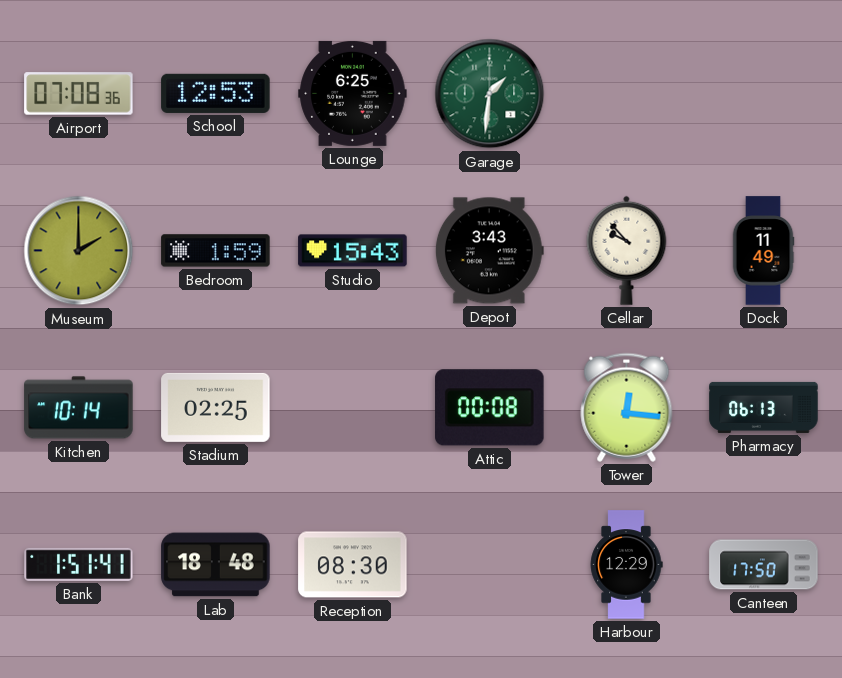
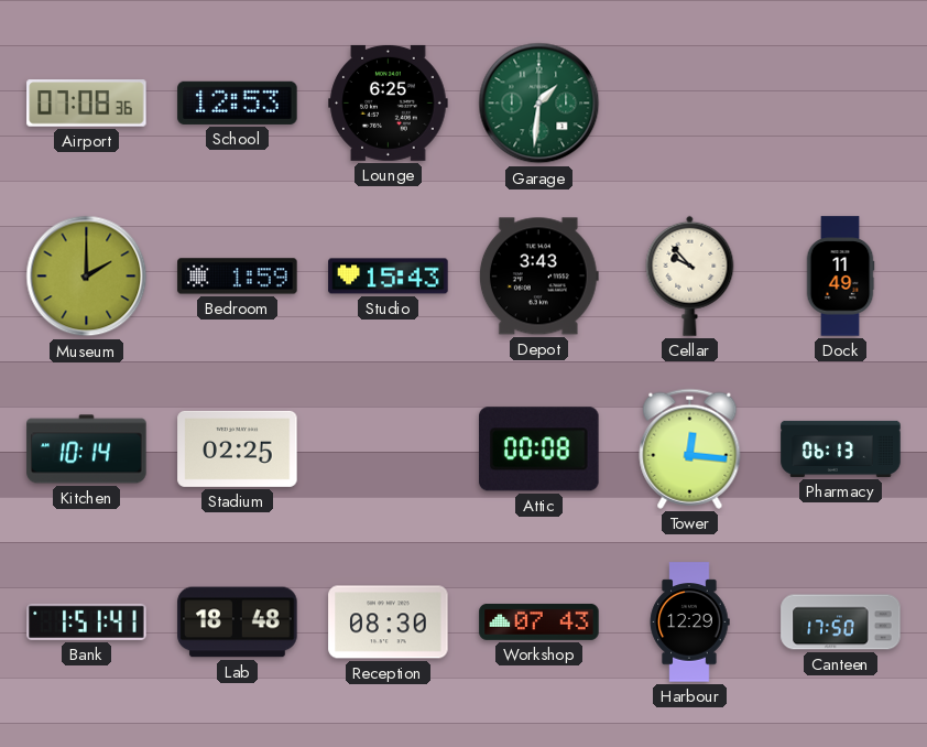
Workshop: none -> 07:43
